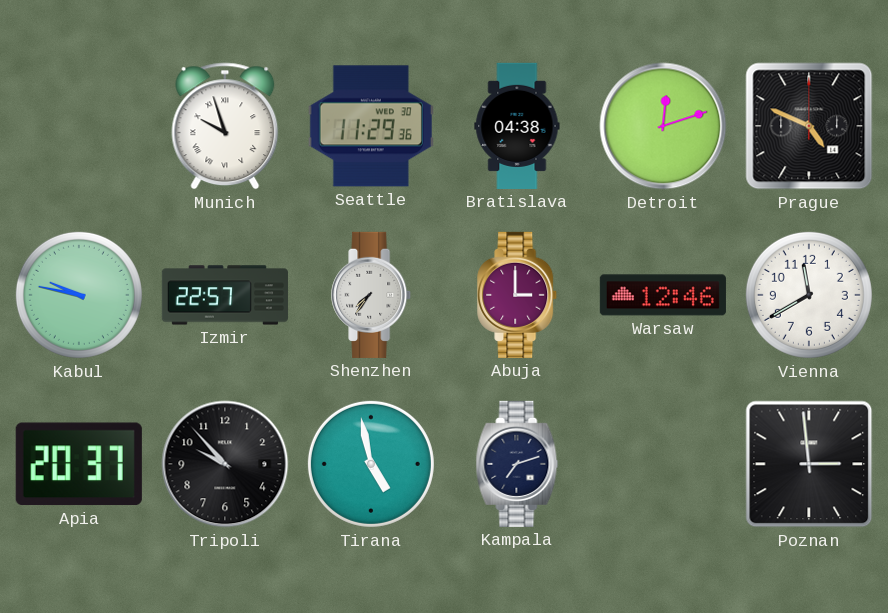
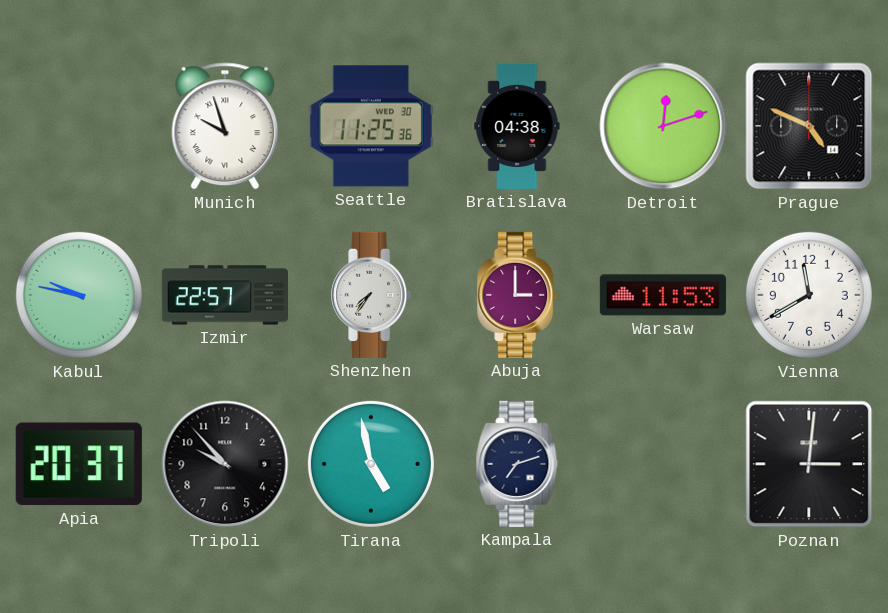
Seattle: 11:29 -> 11:25
Warsaw: 12:46 -> 11:53
Poznan: 2:59 -> 3:01
